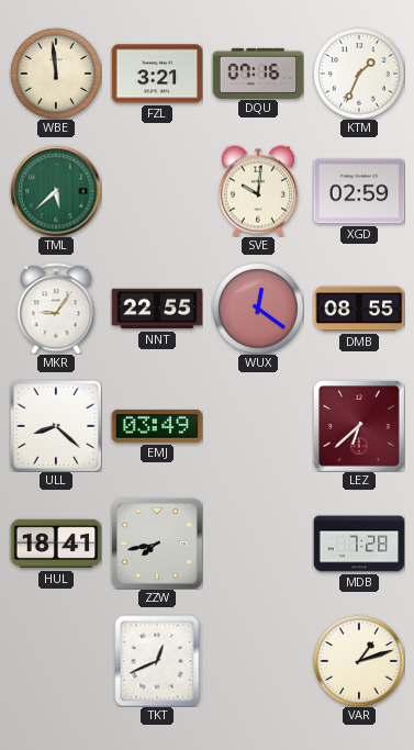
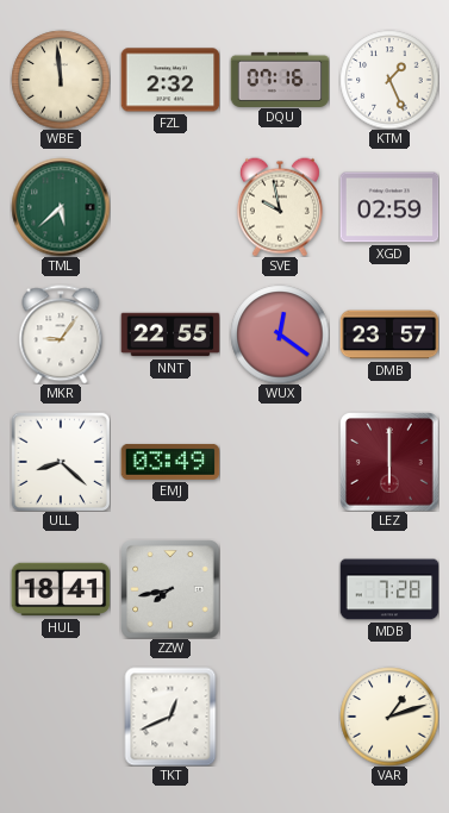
FZL: 3:21 -> 2:32
KTM: 1:34 -> 1:26
SVE: 10:01 -> 9:58
DMB: 08:55 -> 23:57
LEZ: 6:38 -> 6:00
